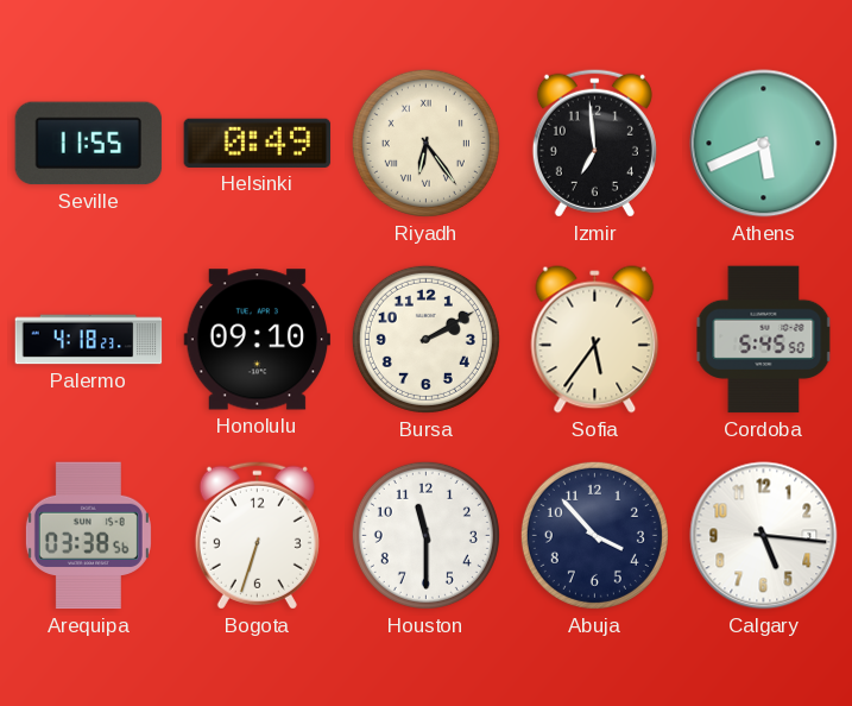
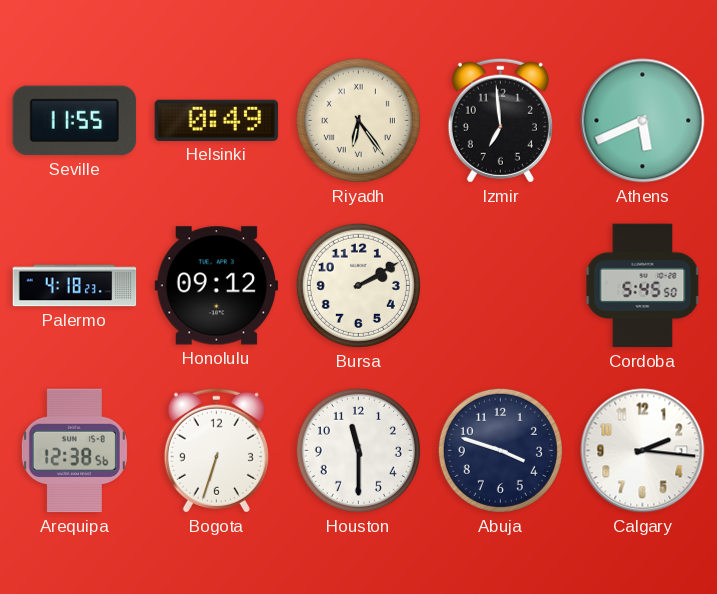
Honolulu: 09:10 -> 09:12
Sofia: 5:36 -> none
Arequipa: 03:38 -> 12:38
Abuja: 3:53 -> 3:48
Calgary: 5:16 -> 2:16
